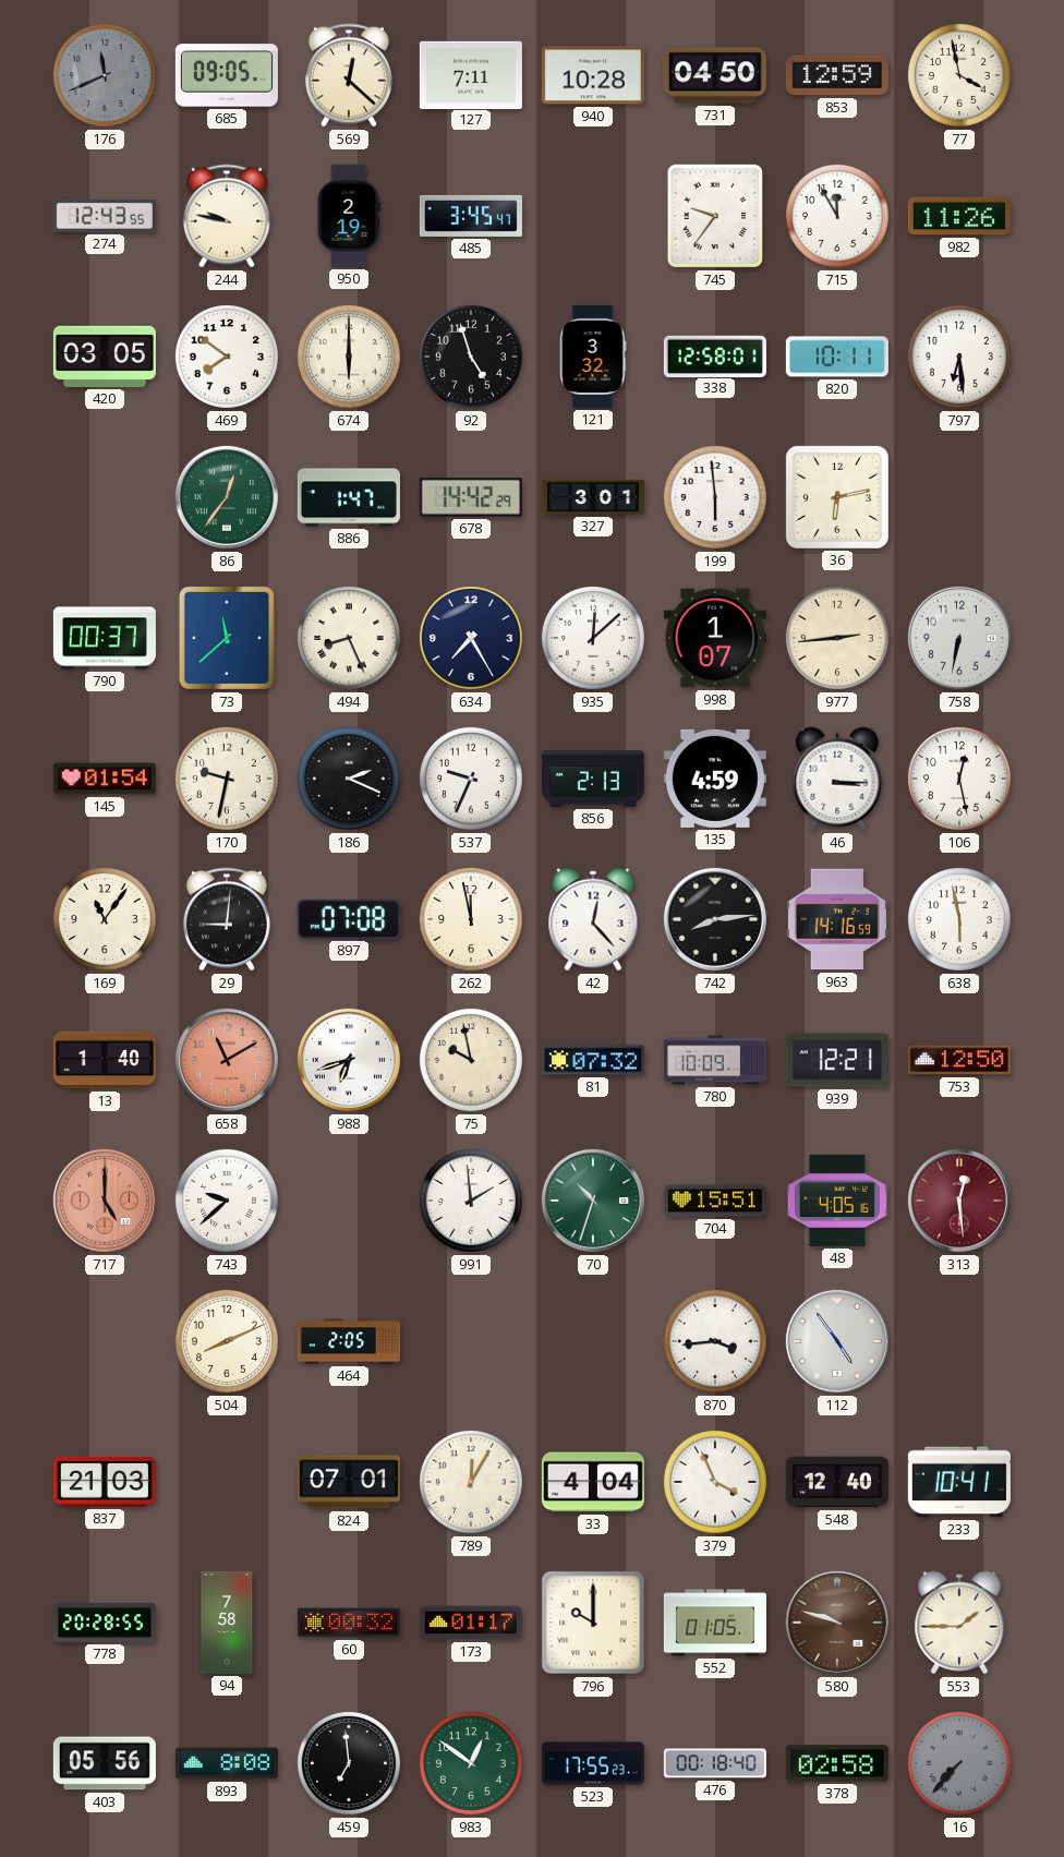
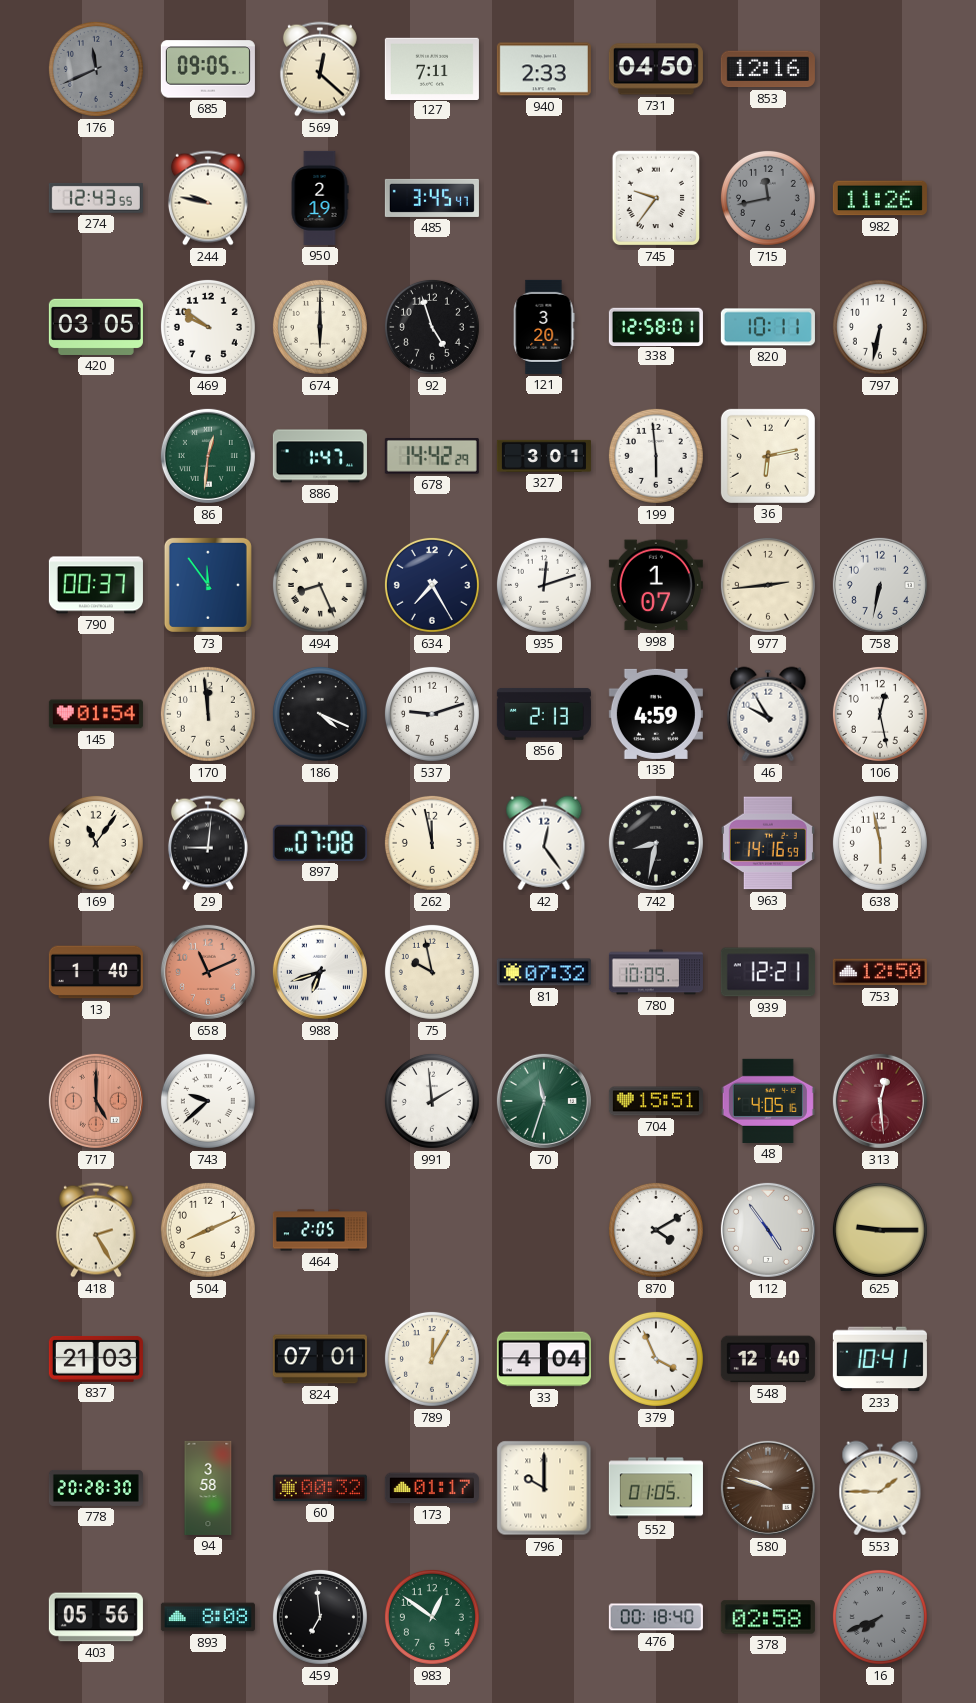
940: 10:28 -> 2:33
853: 12:59 -> 12:16
77: 3:58 -> none
715: 11:55 -> 11:43
715 dial: white -> grey
469: 7:51 -> 9:51
121: 3:32 -> 3:20
797: 6:29 -> 6:32
86: 12:36 -> 12:31
73: 11:38 -> 11:54
935: 12:08 -> 12:12
170: 9:32 -> 11:59
186: 2:19 -> 4:19
537: 9:34 -> 9:12
46: 3:15 -> 9:55
42: 12:23 -> 12:24
742: 8:14 -> 8:32
658: 11:10 -> 11:11
70: 10:33 -> 11:33
418: none -> 2:25
870: 3:44 -> 4:10
625: none -> 9:15
778: 20:28:55 -> 20:28:30
94: 7:58 -> 3:58
523: 17:55 -> none
16: 7:37 -> 7:41
